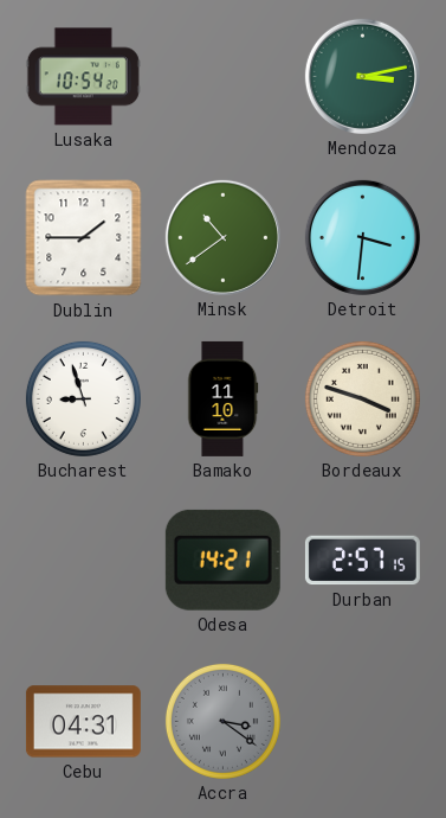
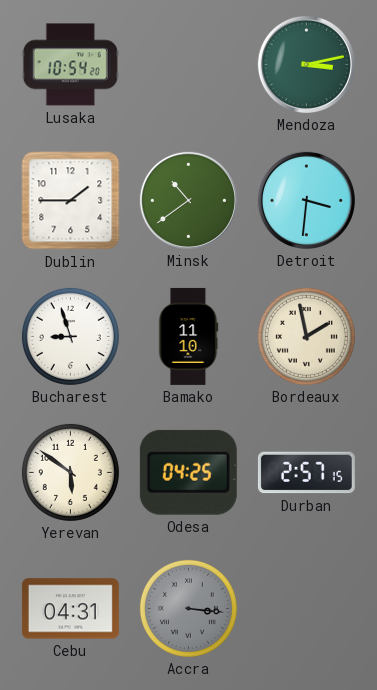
Bordeaux: 3:48 -> 1:58
Yerevan: none -> 5:51
Odesa: 14:21 -> 04:25
Accra: 3:21 -> 3:16
